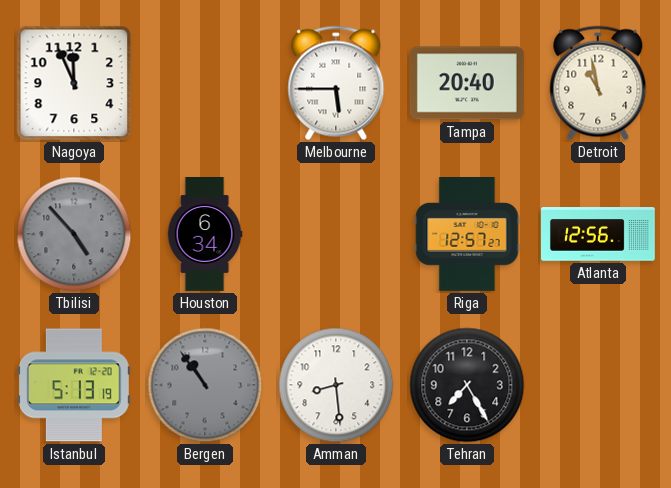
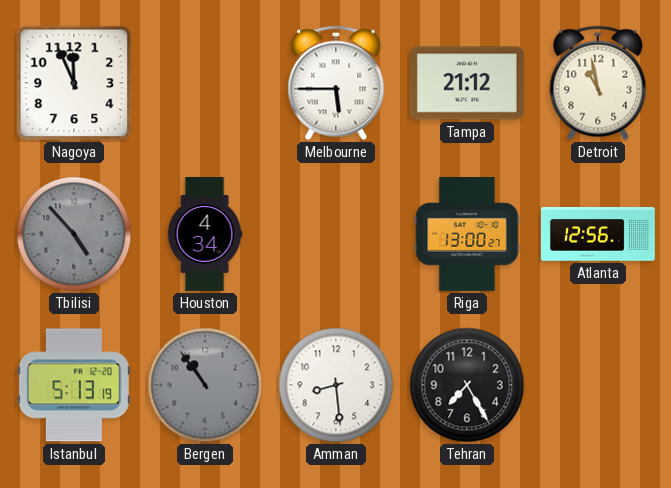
Tampa: 20:40 -> 21:12
Houston: 6:34 -> 4:34
Riga: 12:57 -> 13:00
